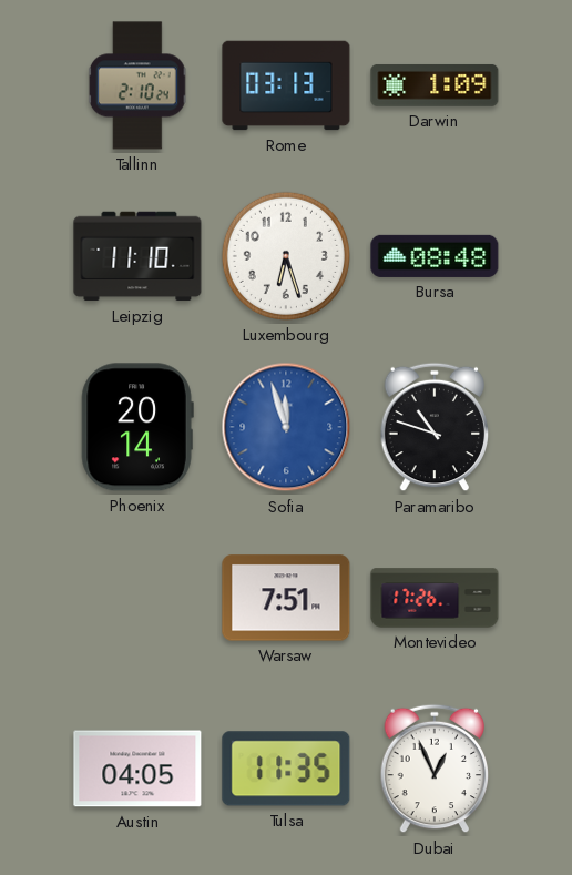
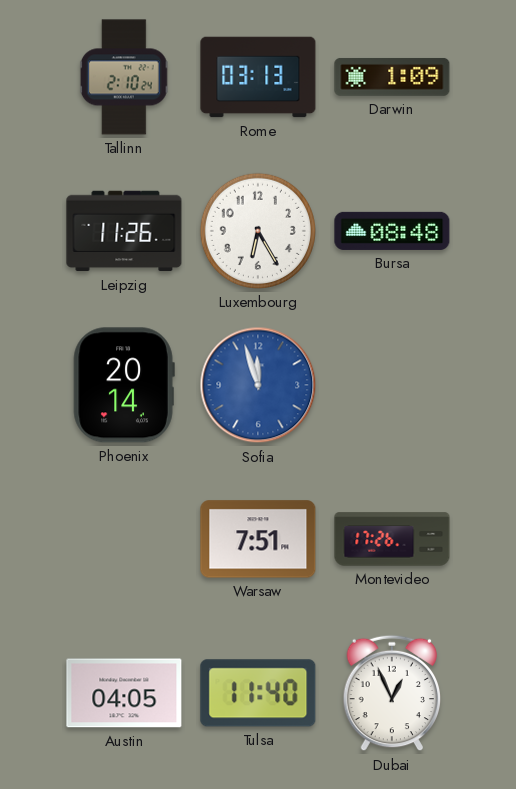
Leipzig: 11:10 -> 11:26
Luxembourg: 6:27 -> 6:25
Paramaribo: 10:48 -> none
Tulsa: 11:35 -> 11:40
